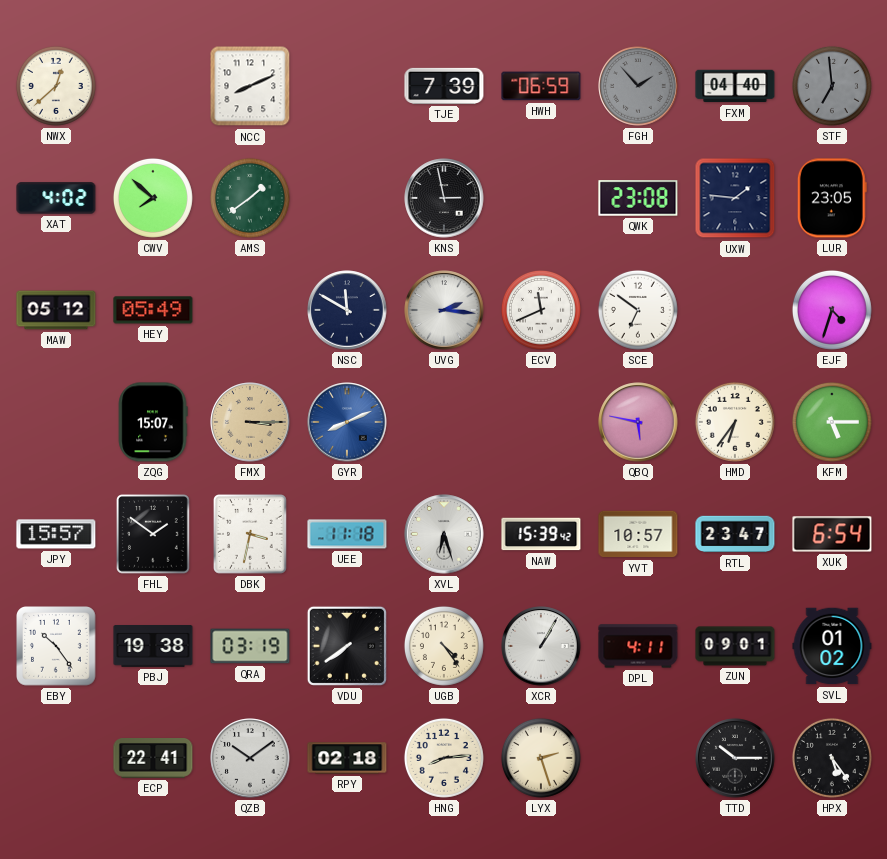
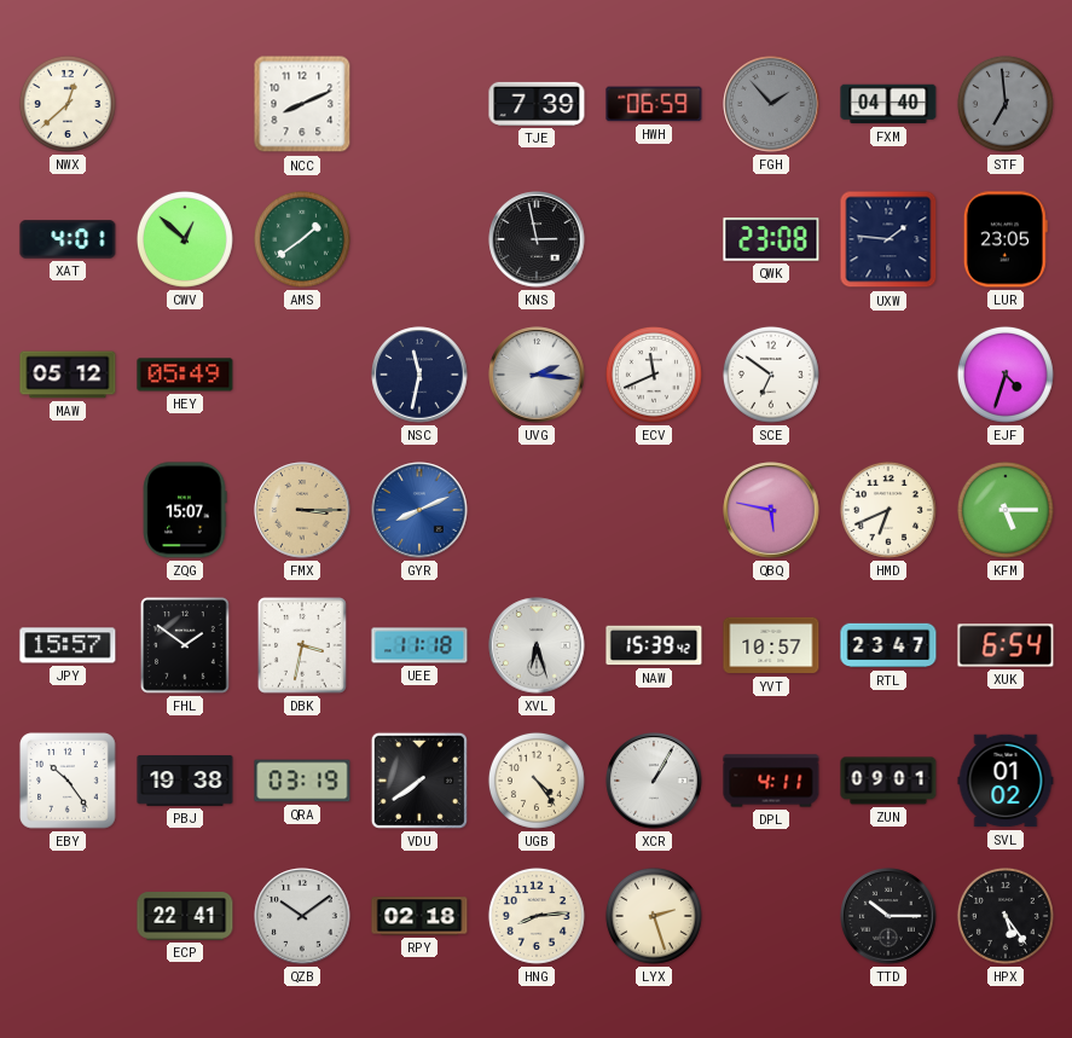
XAT: 4:02 -> 4:01
CWV: 7:52 -> 12:52
NSC: 11:50 -> 11:32
HMD: 6:36 -> 6:41
